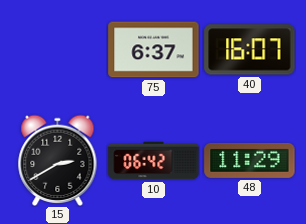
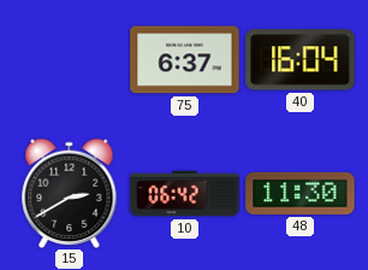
40: 16:07 -> 16:04
48: 11:29 -> 11:30
